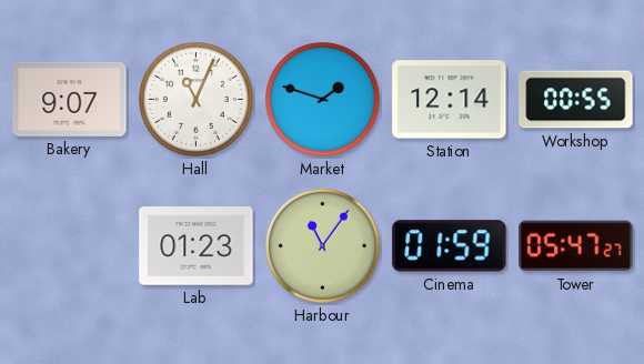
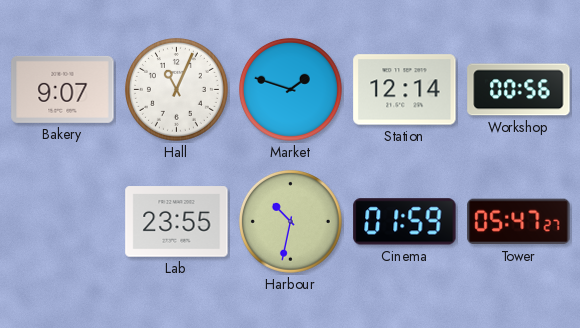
Workshop: 00:55 -> 00:56
Lab: 01:23 -> 23:55
Harbour: 11:06 -> 10:32
